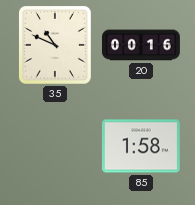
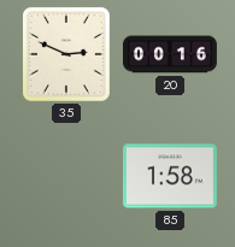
35: 10:49 -> 2:49
